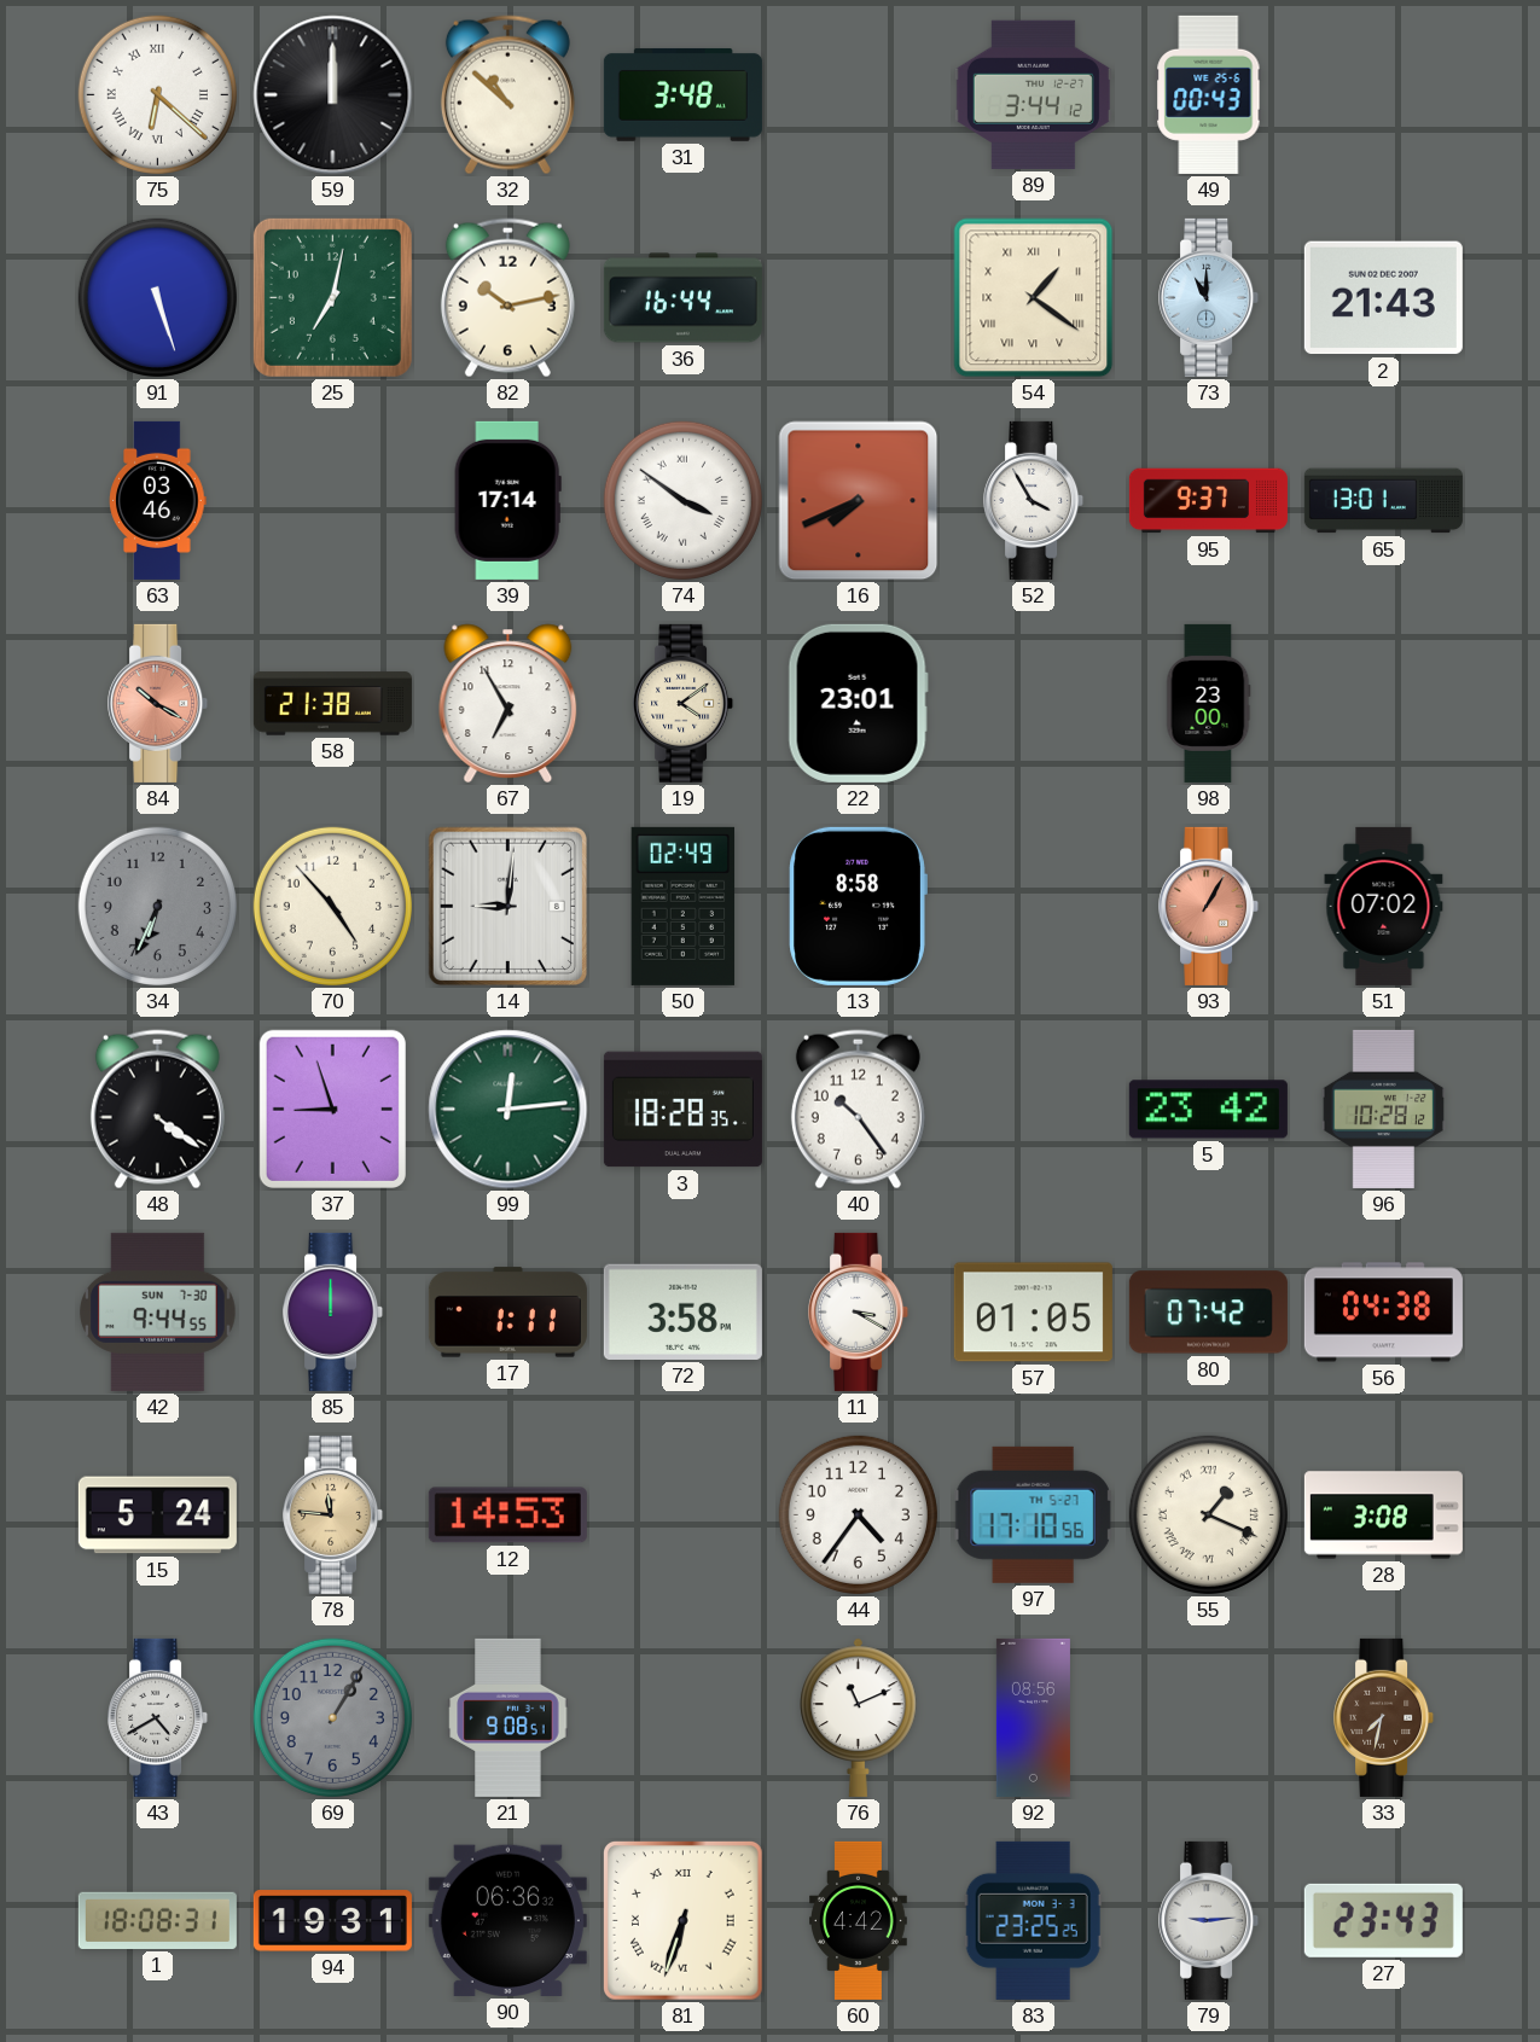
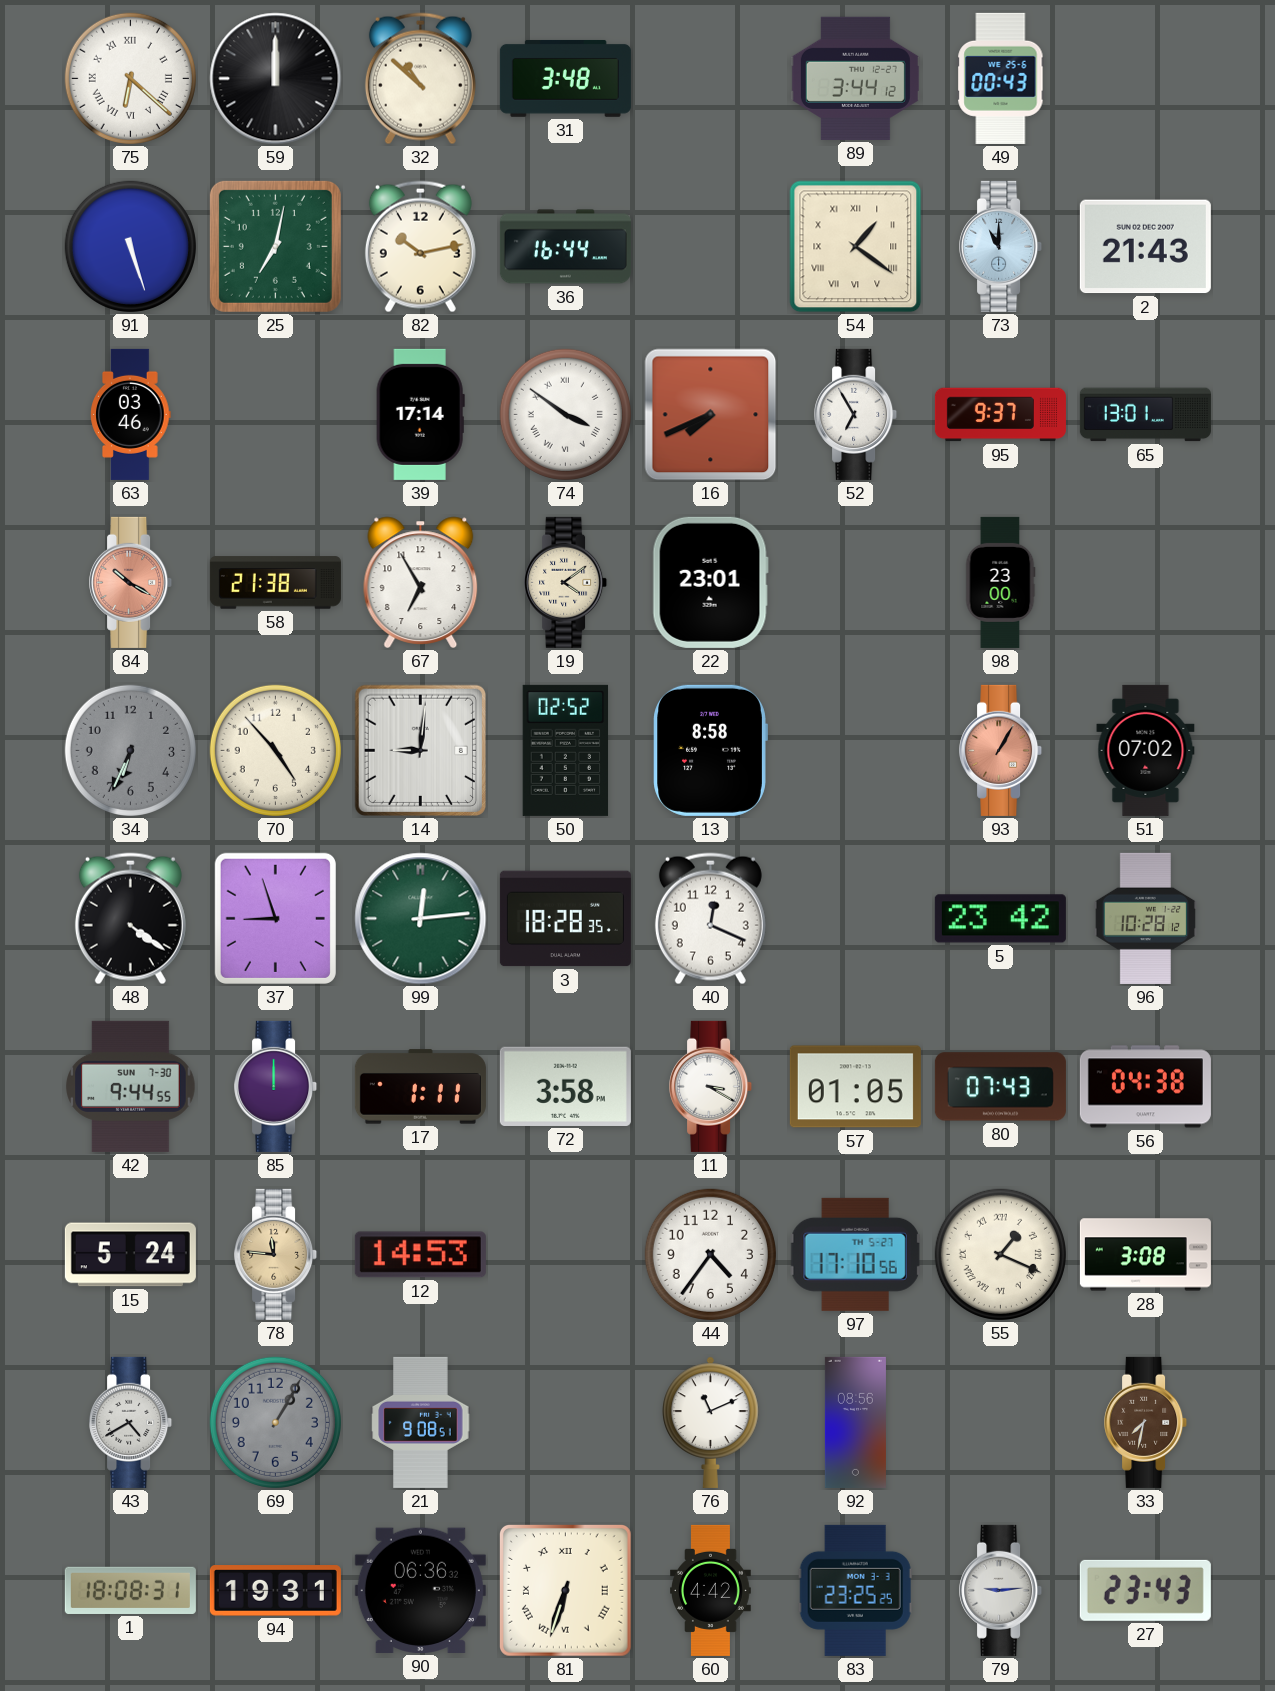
52: 3:55 -> 6:55
50: 02:49 -> 02:52
40: 10:24 -> 12:19
80: 07:42 -> 07:43
